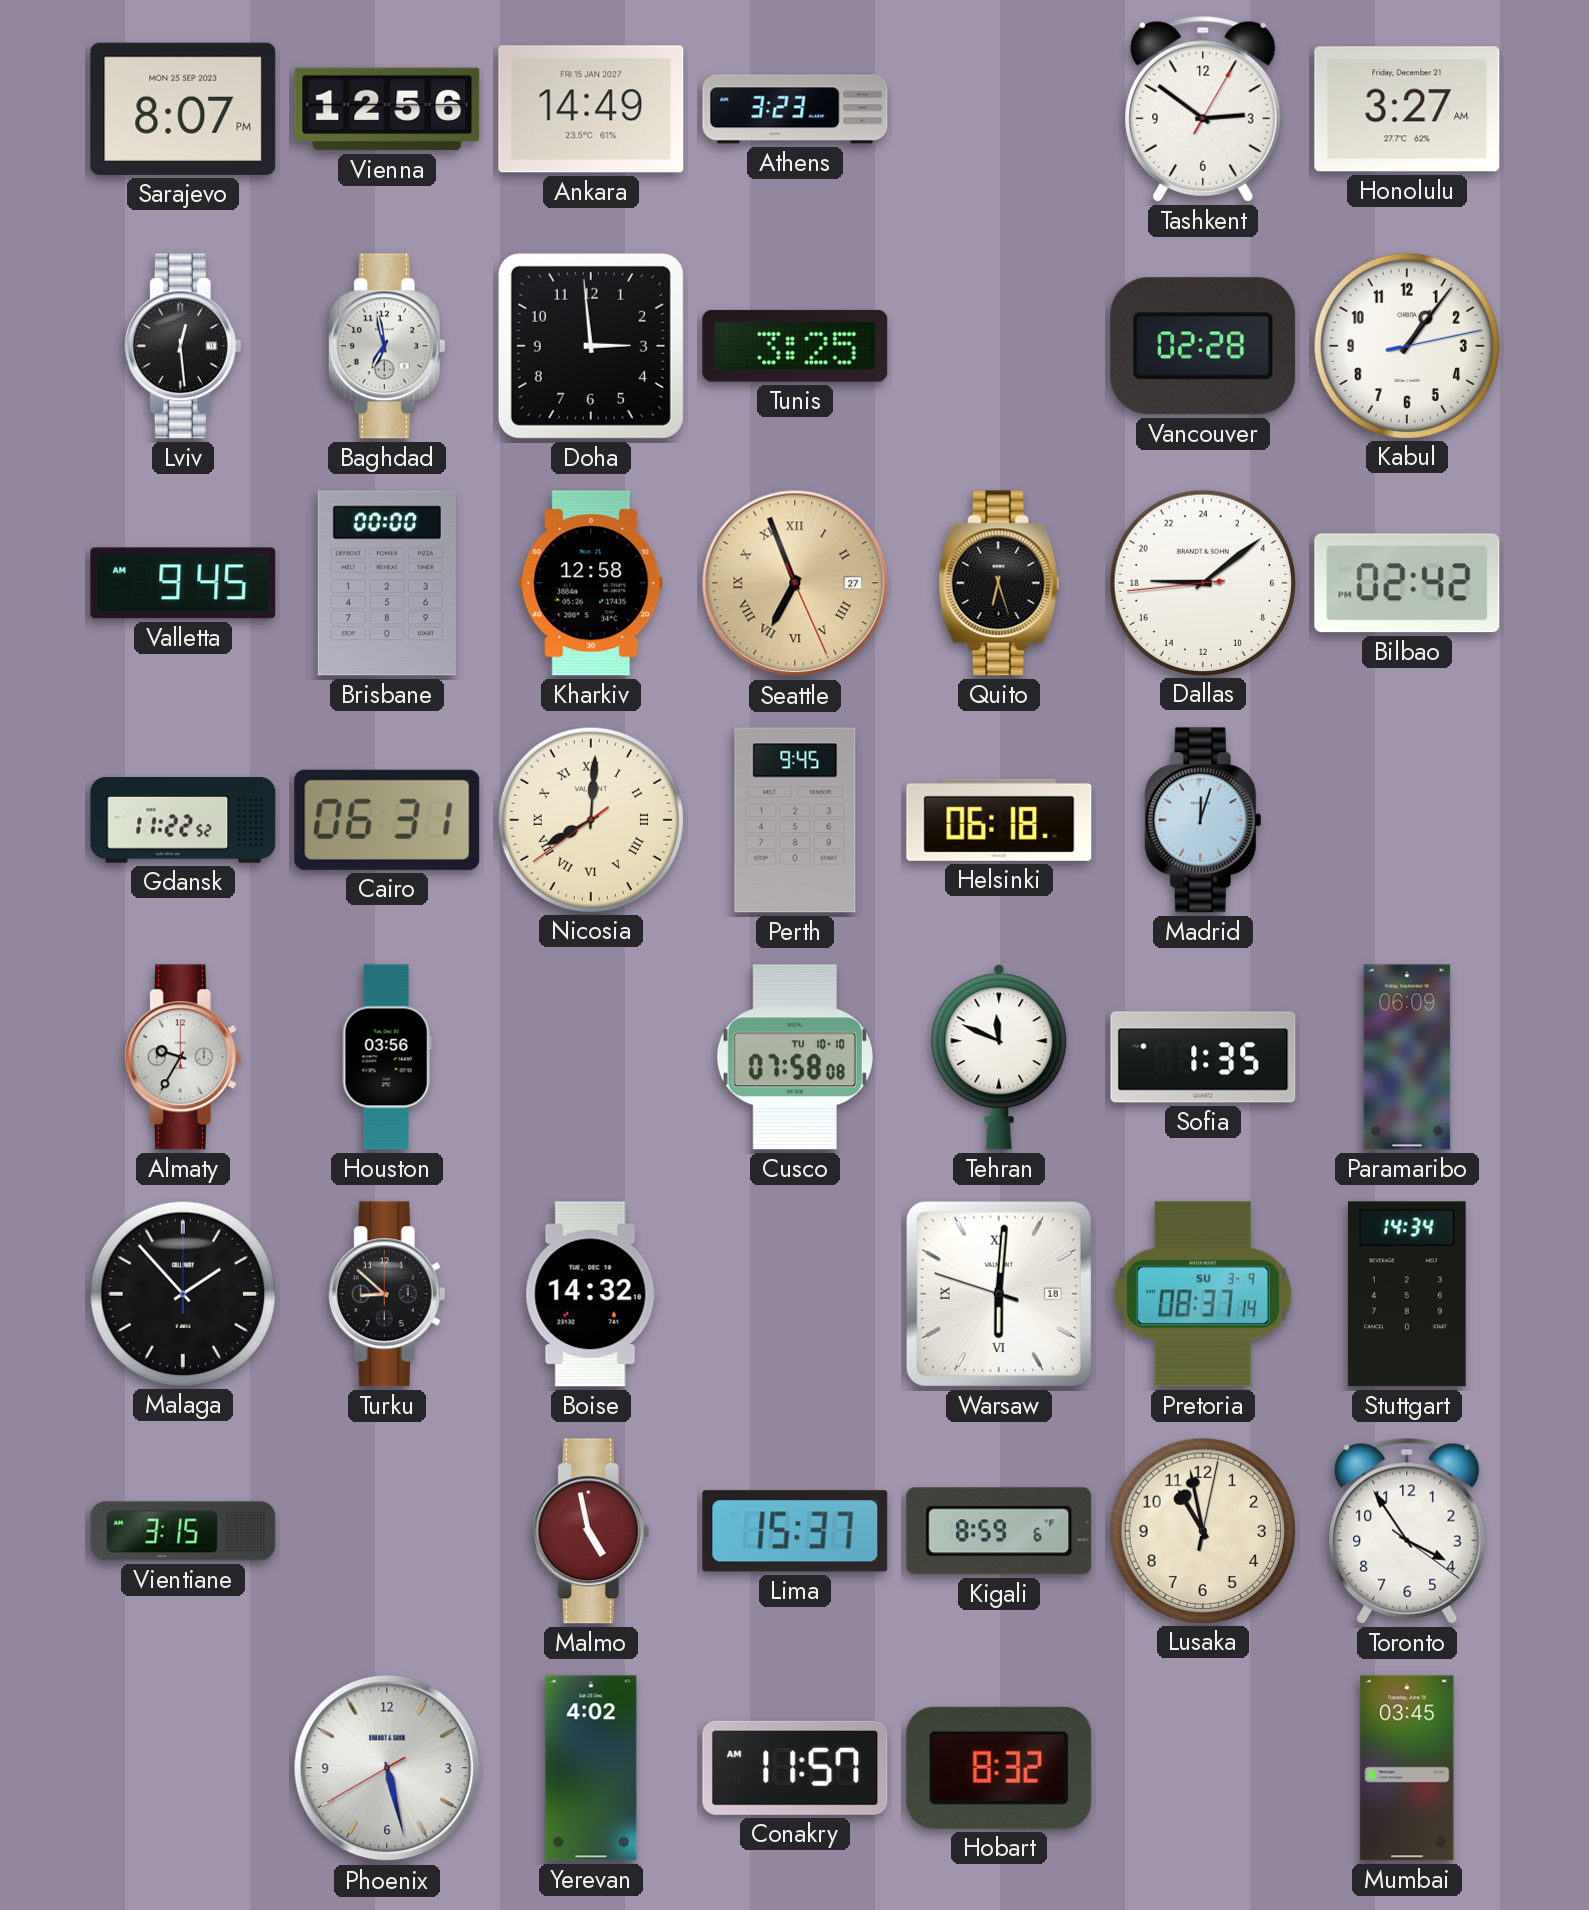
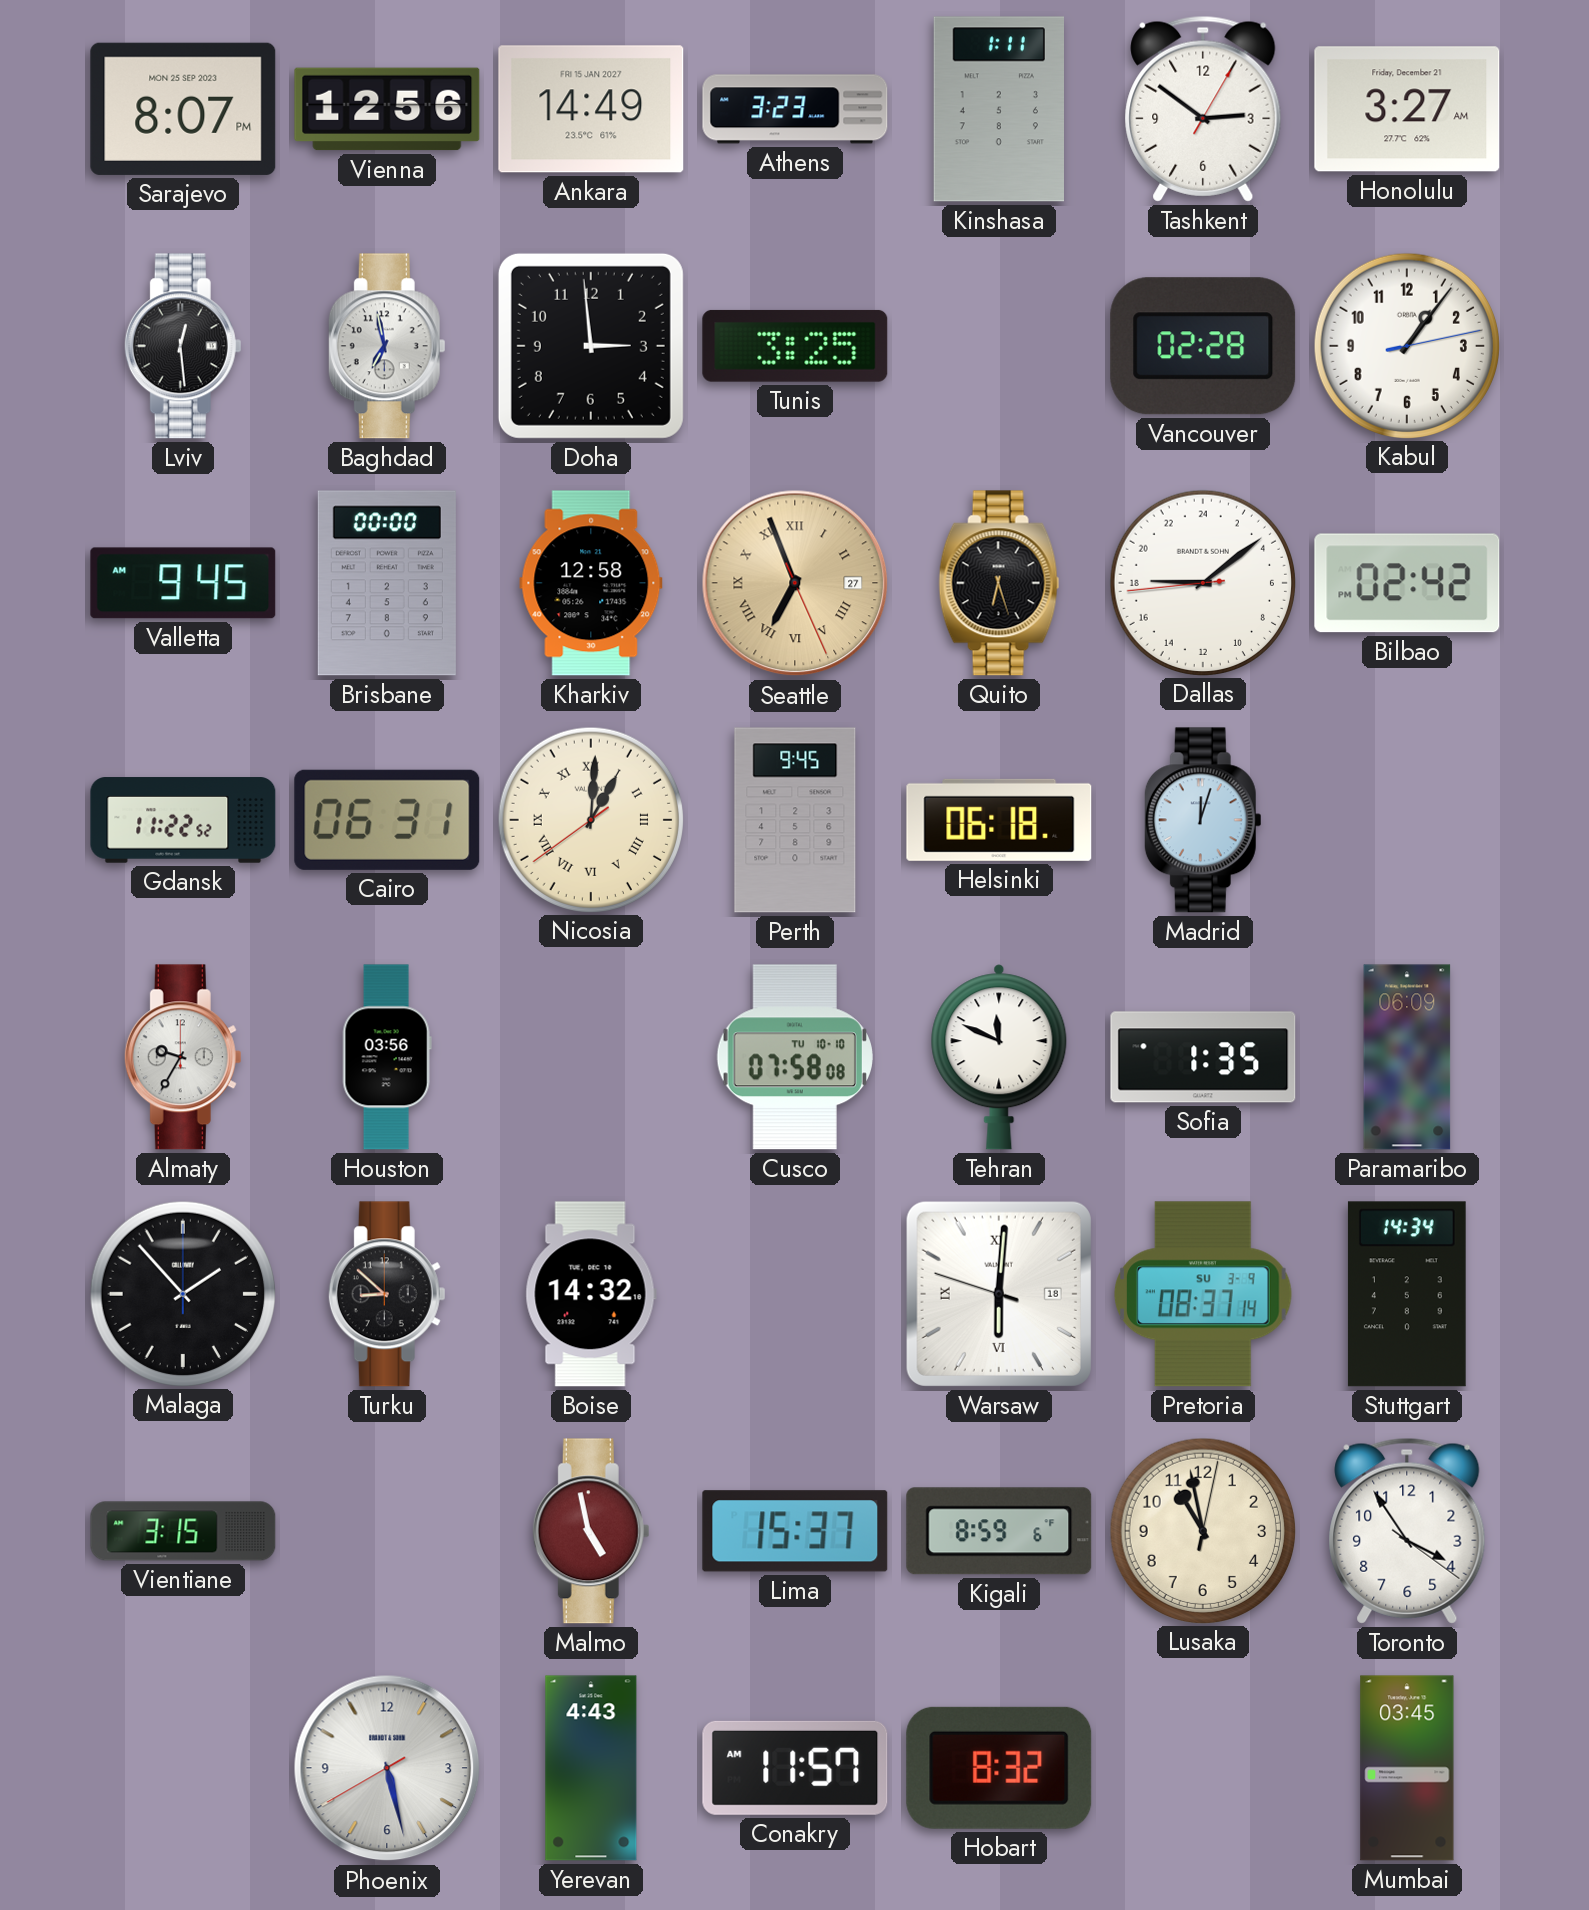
Kinshasa: none -> 1:11
Nicosia: 8:00 -> 1:00
Yerevan: 4:02 -> 4:43
